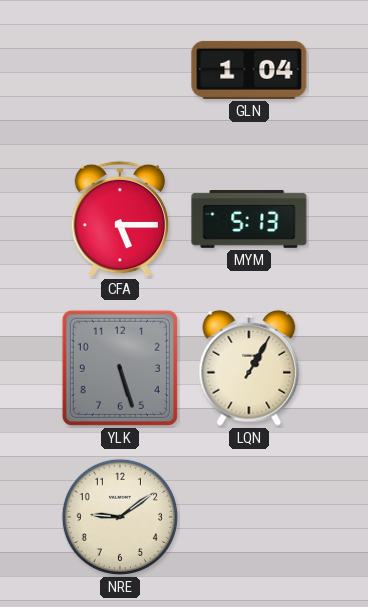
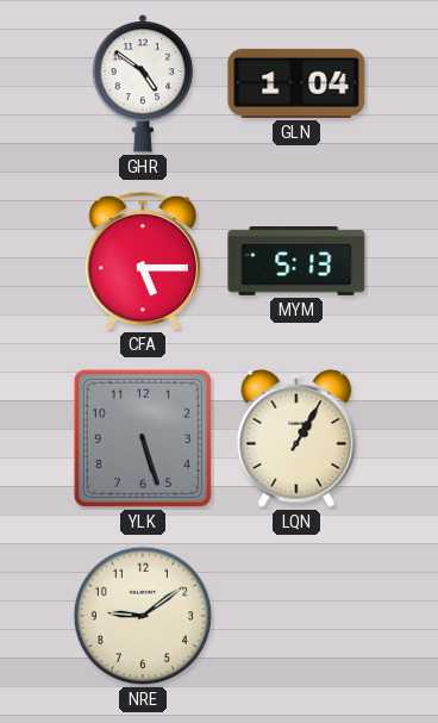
GHR: none -> 4:51
